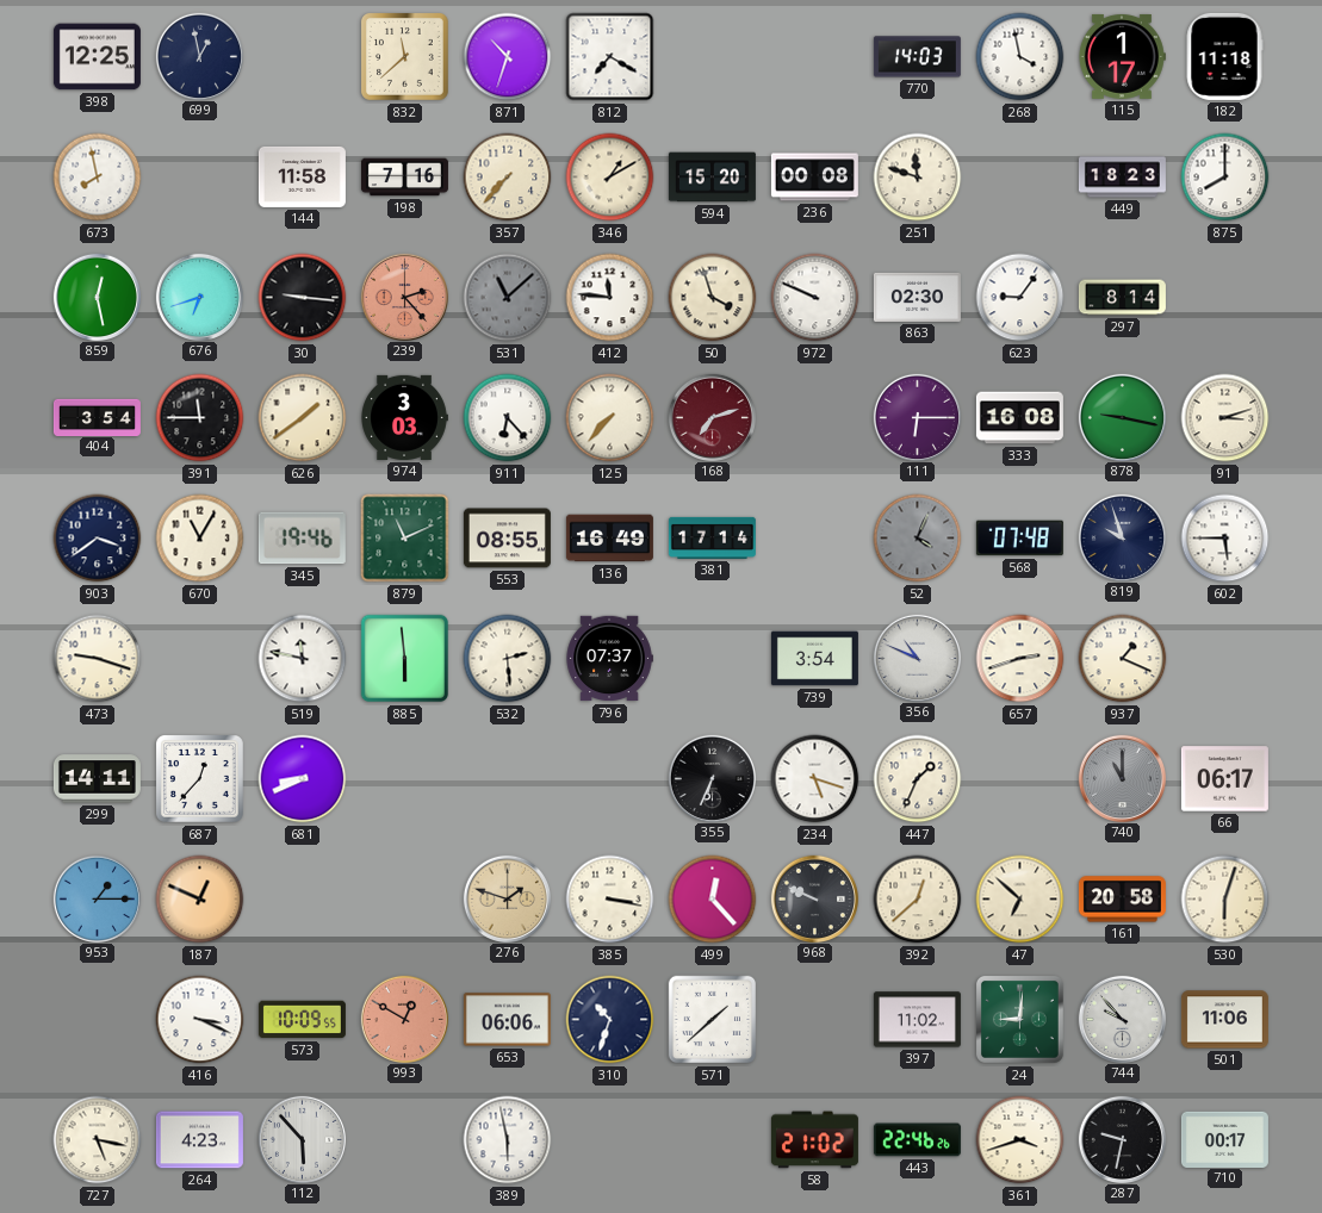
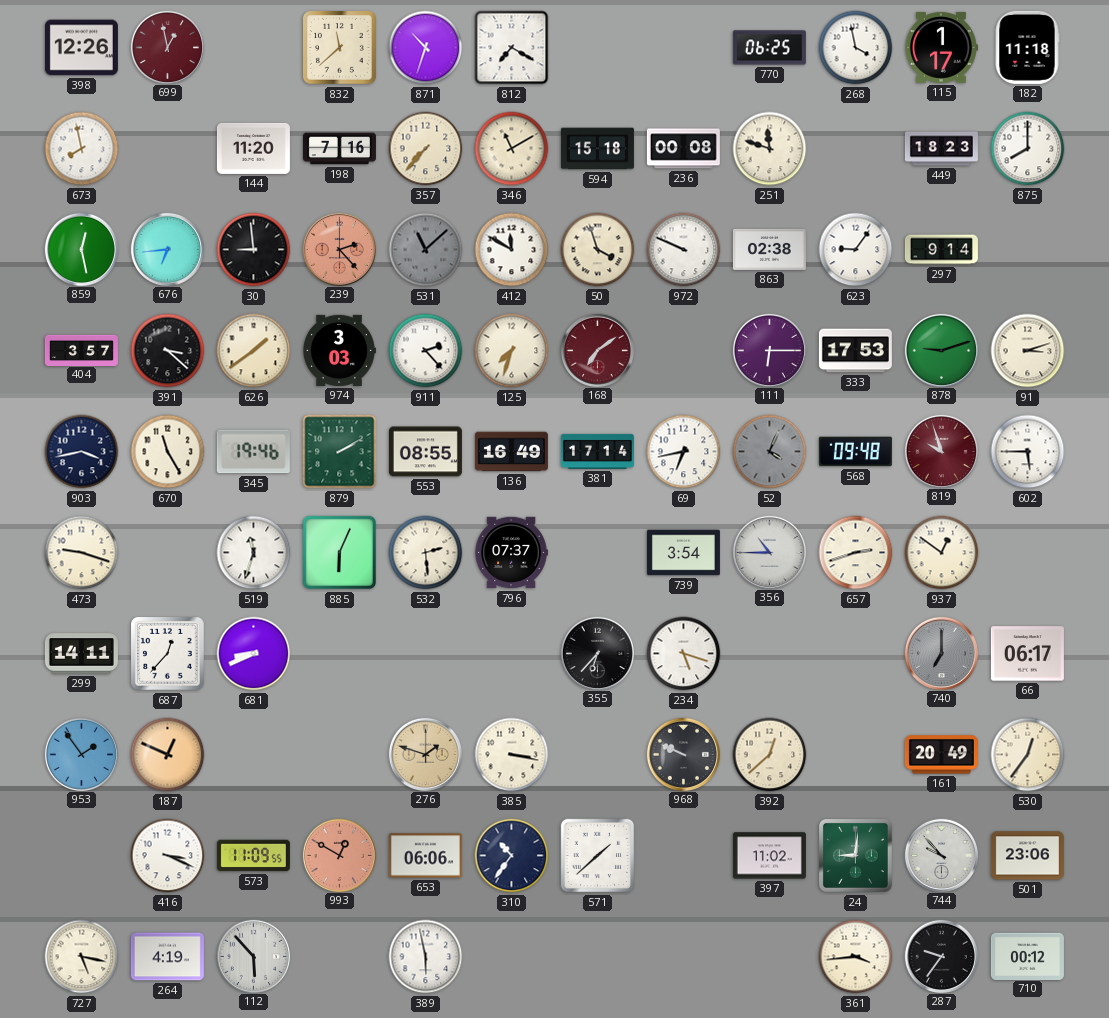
398: 12:25 -> 12:26
699 dial: navy -> burgundy
770: 14:03 -> 06:25
144: 11:58 -> 11:20
346: 1:10 -> 11:10
594: 15:20 -> 15:18
676: 6:42 -> 6:44
30: 9:16 -> 8:59
412: 11:46 -> 11:50
863: 02:30 -> 02:38
297: 8:14 -> 9:14
404: 3:54 -> 3:57
391: 11:45 -> 3:22
911: 6:23 -> 2:23
125: 7:37 -> 7:33
168: 7:12 -> 7:09
333: 16:08 -> 17:53
878: 9:17 -> 9:12
903: 3:39 -> 3:43
670: 11:05 -> 11:25
879: 11:11 -> 2:10
69: none -> 6:43
568: 07:48 -> 09:48
819 dial: navy -> burgundy
519: 11:47 -> 11:33
885: 5:59 -> 6:04
356: 10:49 -> 10:45
937: 1:19 -> 12:51
355: 6:34 -> 6:37
447: 1:34 -> none
740: 11:00 -> 7:00
953: 1:15 -> 1:54
499: 12:23 -> none
47: 6:52 -> none
161: 20:58 -> 20:49
530: 6:03 -> 12:36
573: 10:09 -> 11:09
310: 10:33 -> 10:36
501: 11:06 -> 23:06
264: 4:23 -> 4:19
58: 21:02 -> none
443: 22:46 -> none
361: 3:42 -> 3:44
287: 9:32 -> 9:36
710: 00:17 -> 00:12
